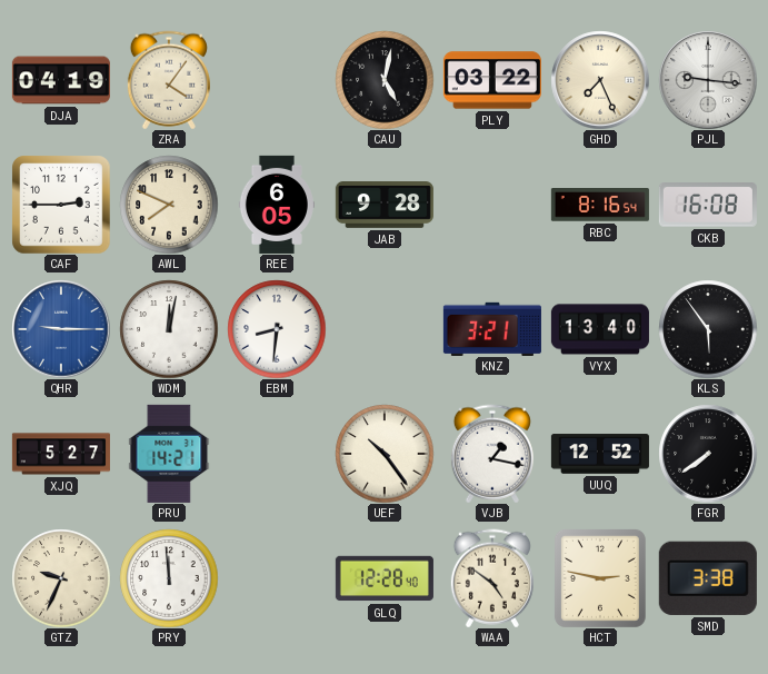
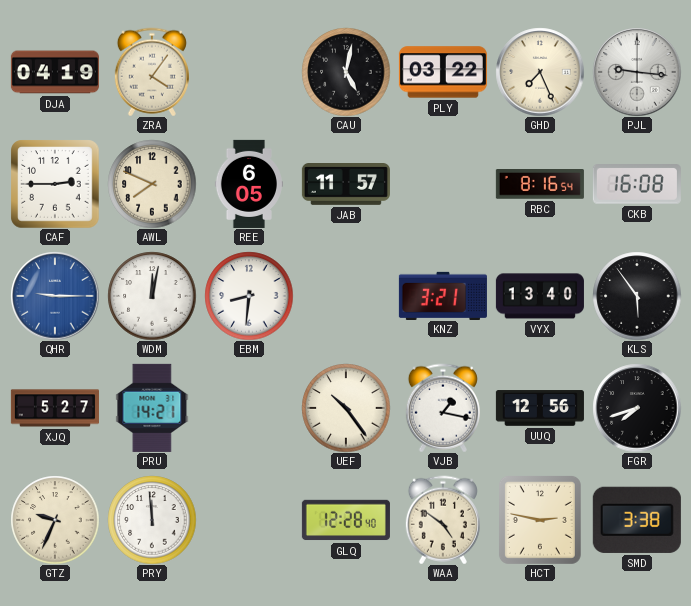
JAB: 9:28 -> 11:57
UUQ: 12:52 -> 12:56
FGR: 7:39 -> 7:42
